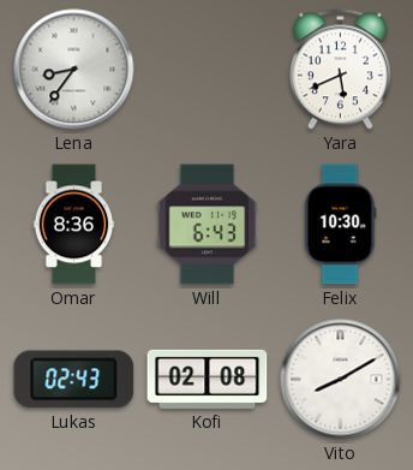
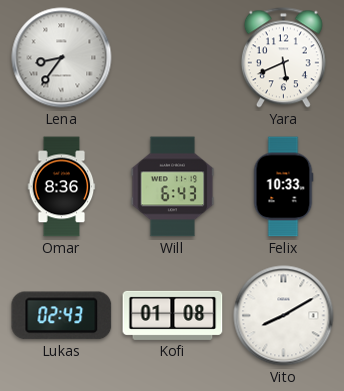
Felix: 10:30 -> 10:33
Kofi: 02:08 -> 01:08
